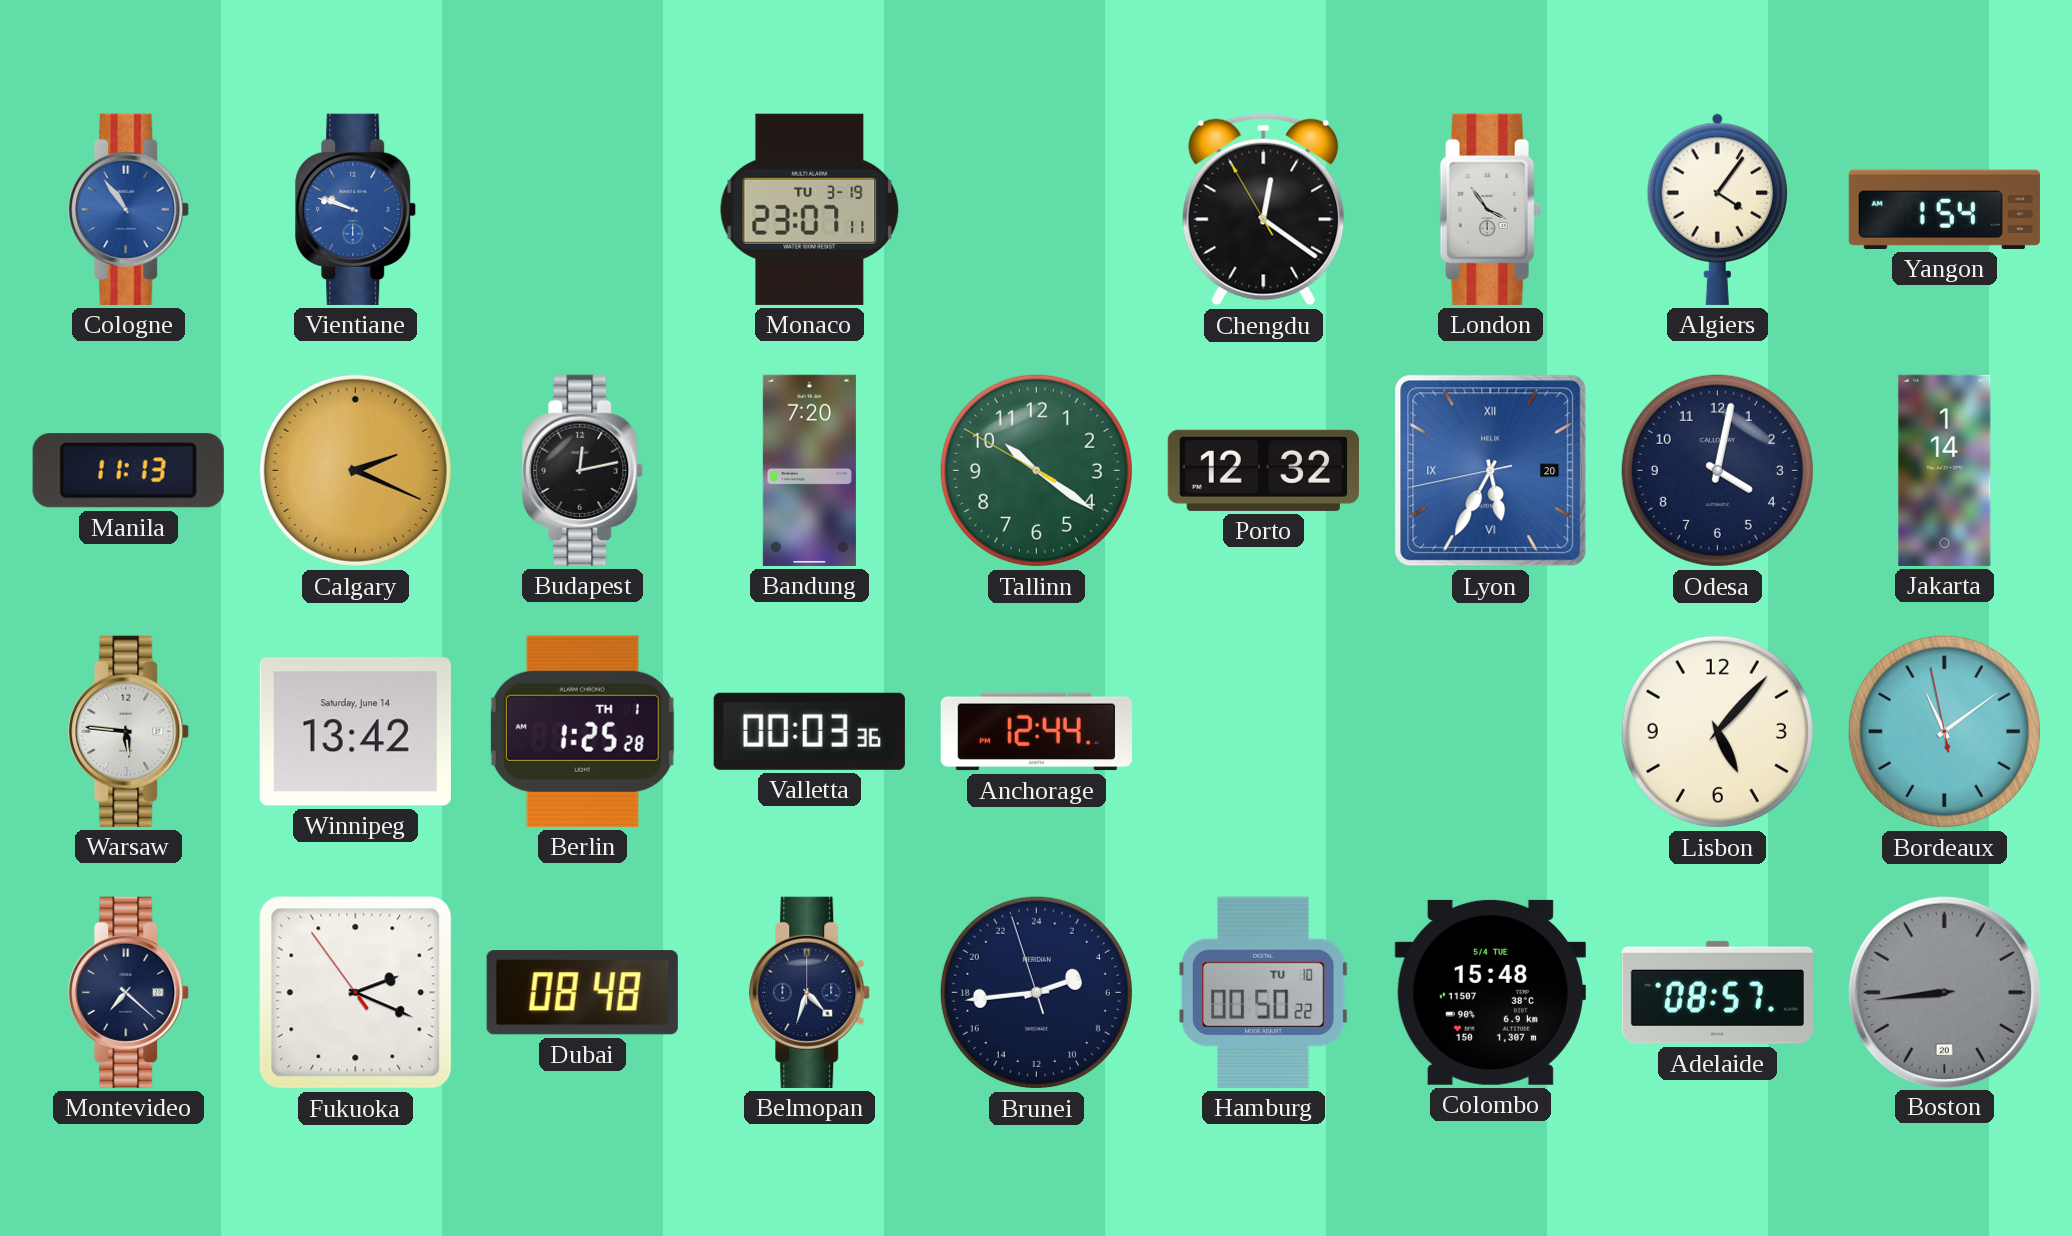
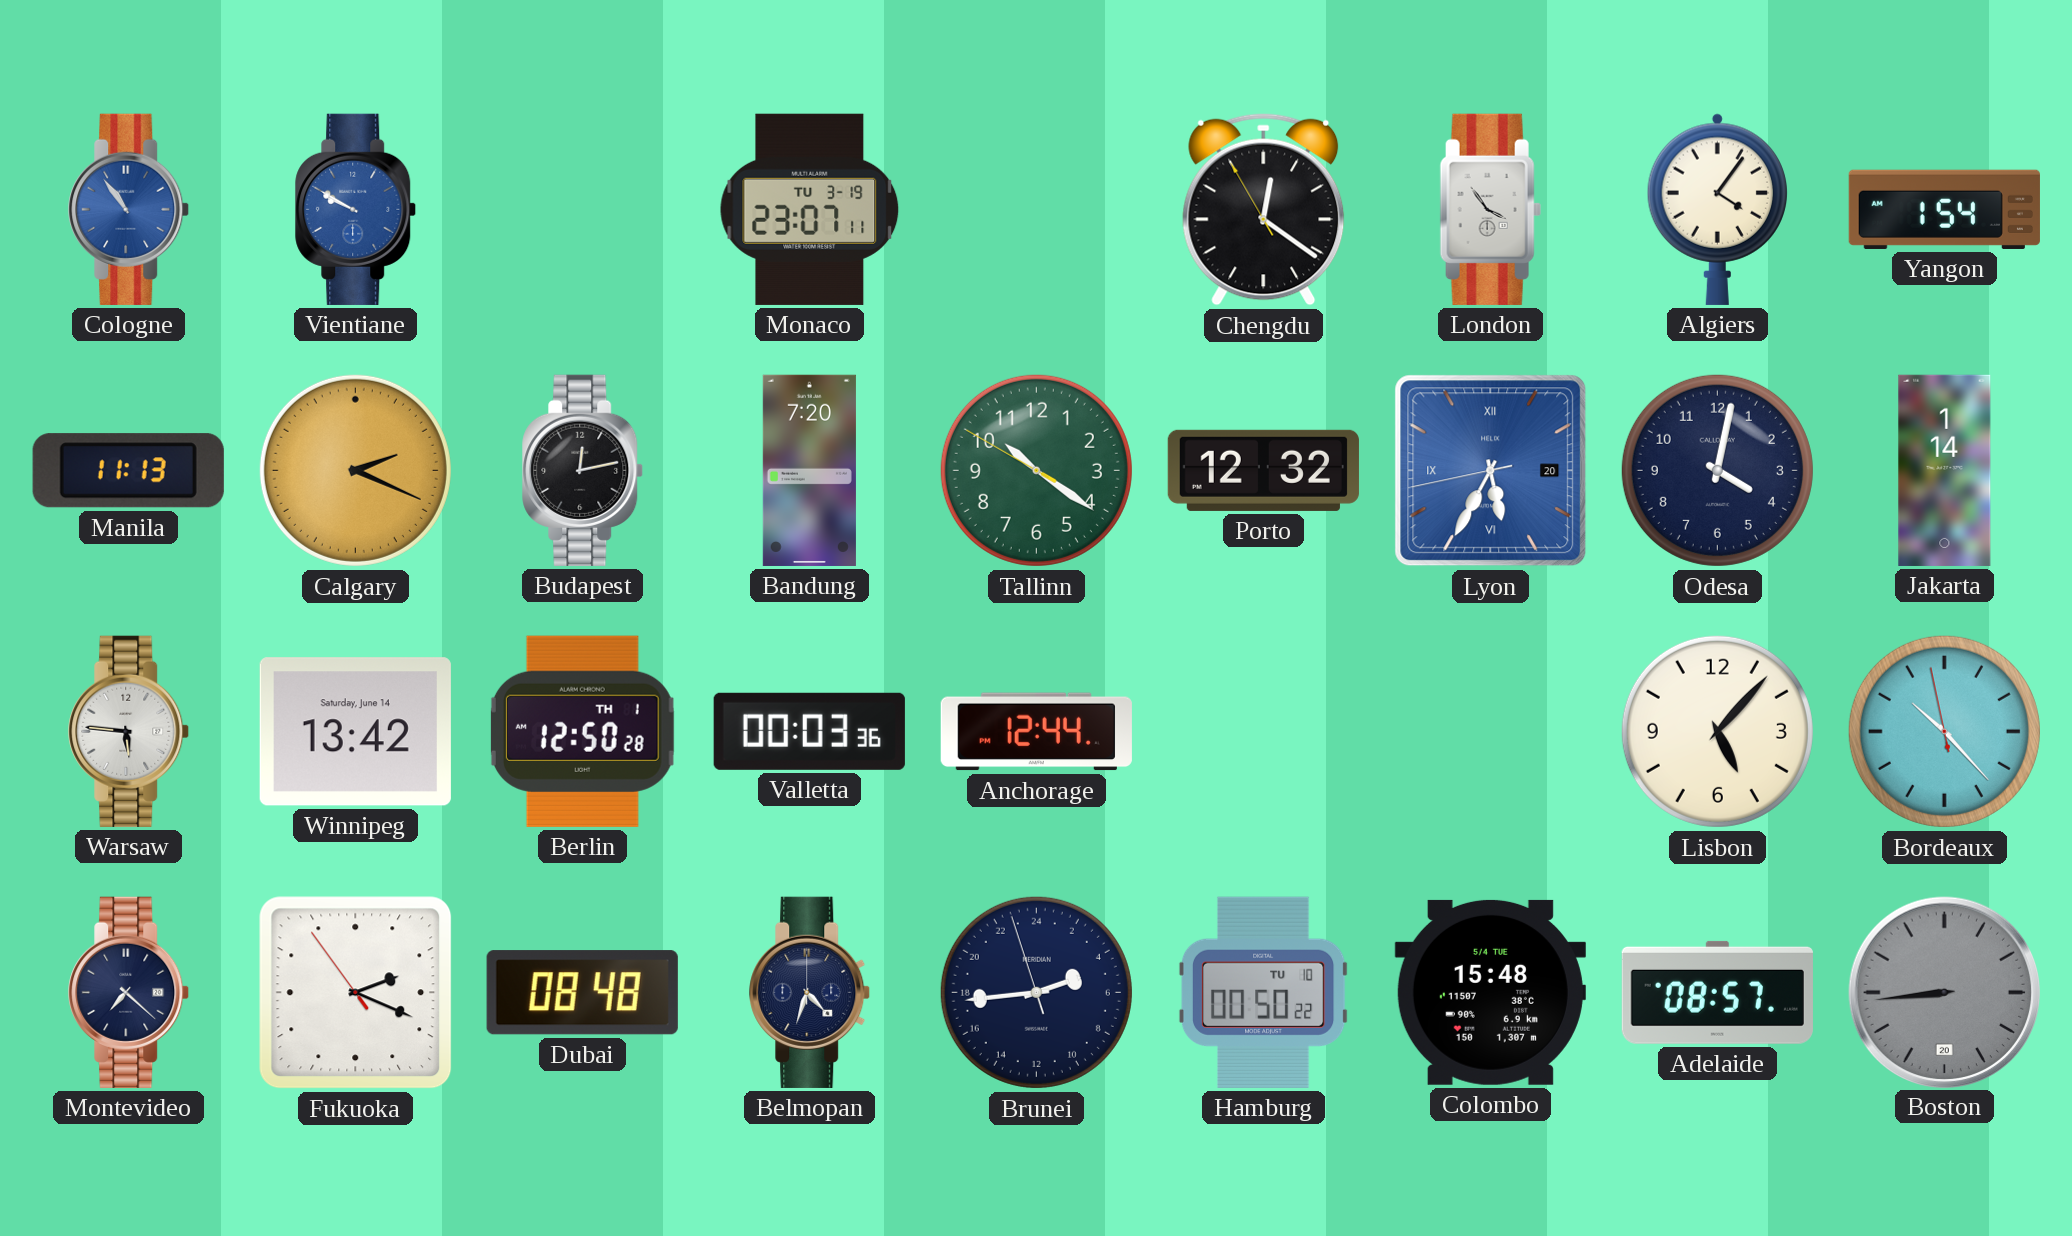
Vientiane: 9:48 -> 9:50
Berlin: 1:25 -> 12:50
Bordeaux: 11:08 -> 10:22
